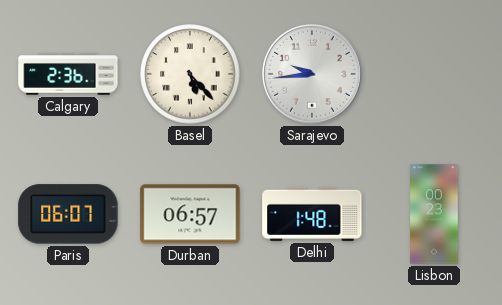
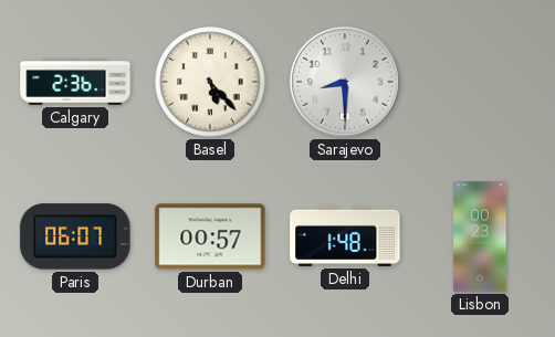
Sarajevo: 9:44 -> 8:30
Durban: 06:57 -> 00:57
